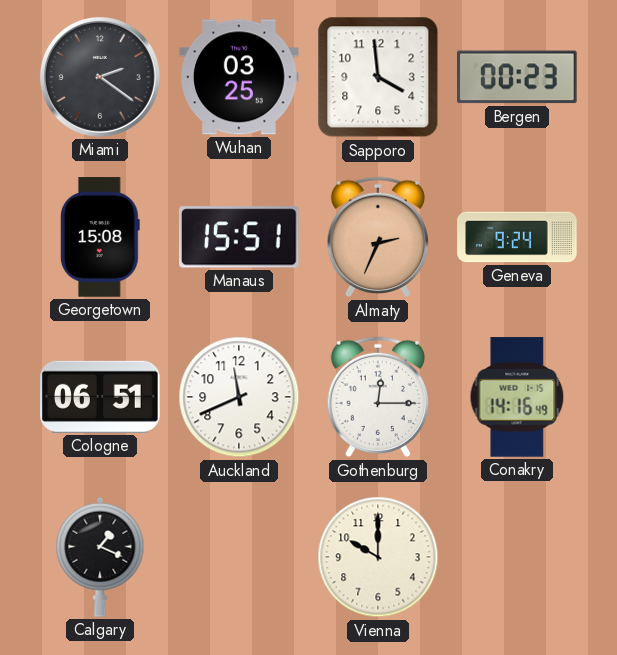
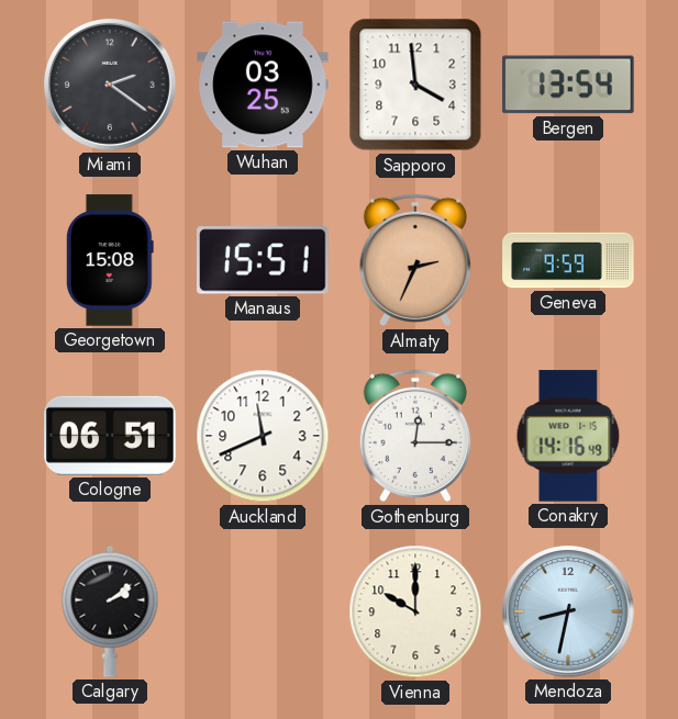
Bergen: 00:23 -> 13:54
Geneva: 9:24 -> 9:59
Calgary: 1:19 -> 2:09
Mendoza: none -> 8:32
